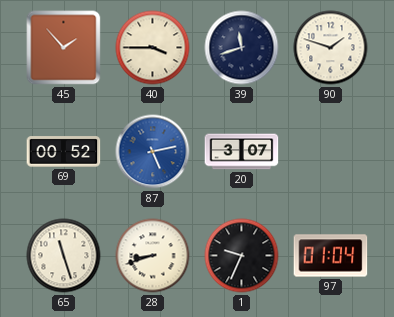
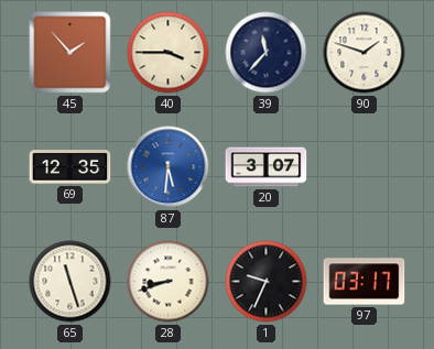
39: 11:42 -> 11:37
69: 00:52 -> 12:35
87: 5:13 -> 5:31
97: 01:04 -> 03:17
